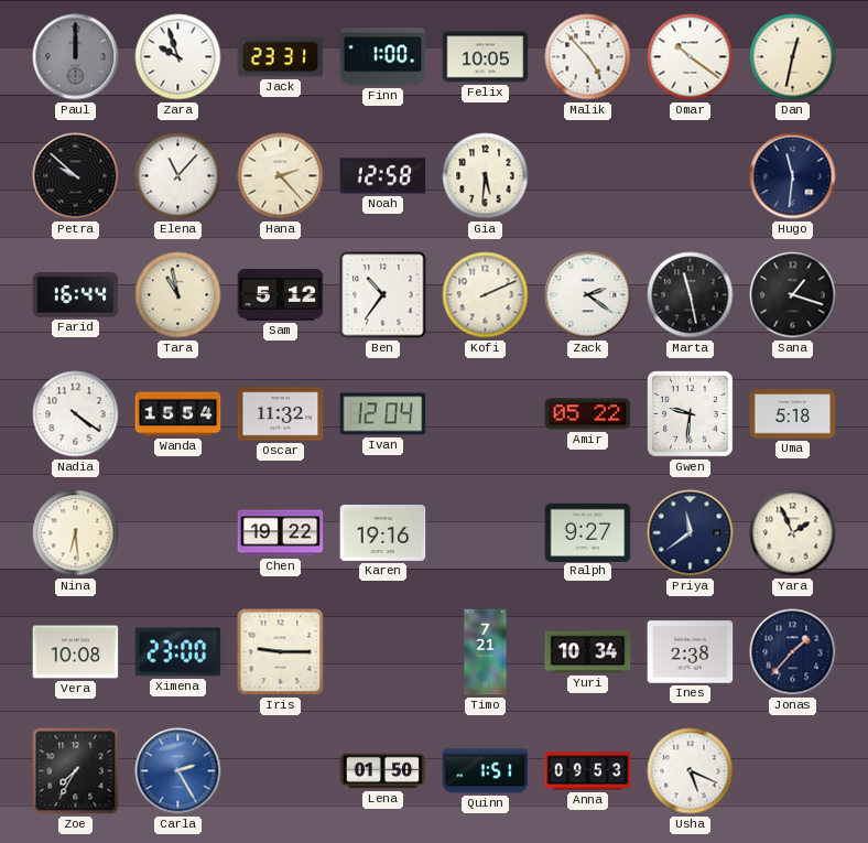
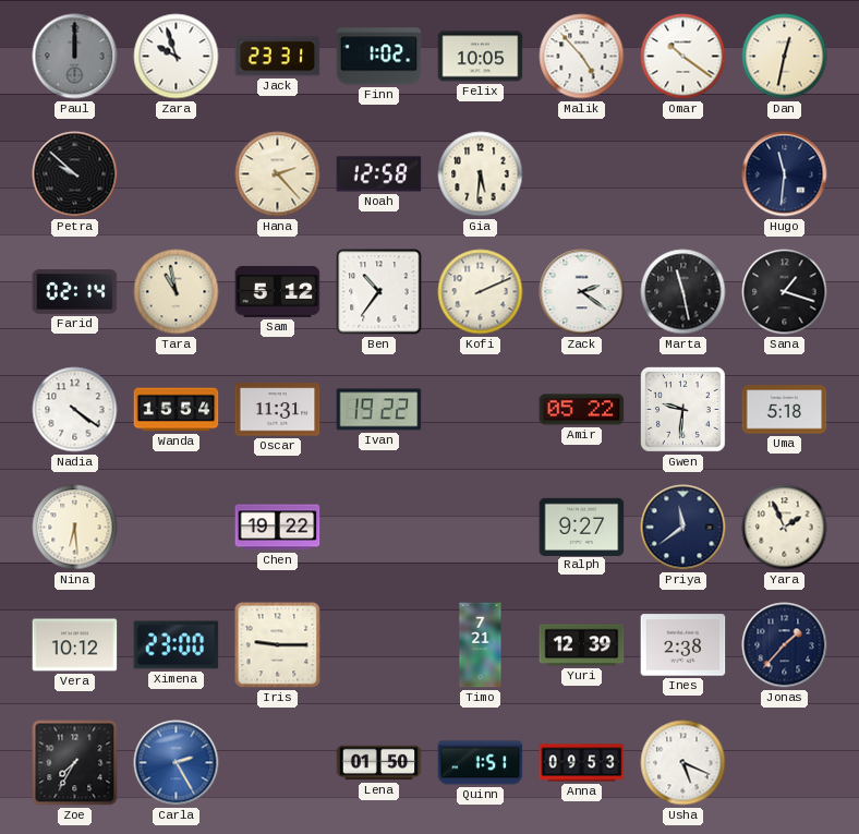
Finn: 1:00 -> 1:02
Elena: 11:07 -> none
Farid: 16:44 -> 02:14
Oscar: 11:32 -> 11:31
Ivan: 12:04 -> 19:22
Karen: 19:16 -> none
Vera: 10:08 -> 10:12
Yuri: 10:34 -> 12:39
